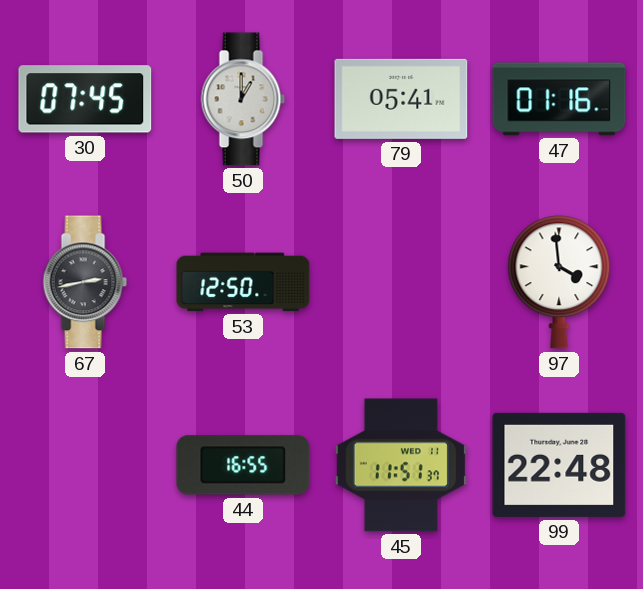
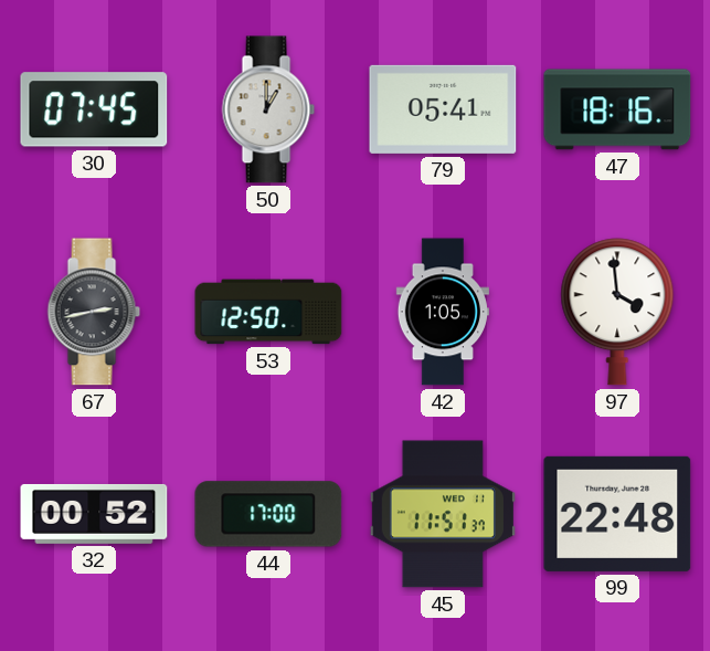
47: 01:16 -> 18:16
42: none -> 1:05
32: none -> 00:52
44: 16:55 -> 17:00
